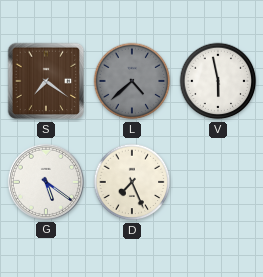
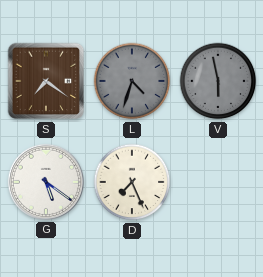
L: 4:38 -> 4:33
V dial: white -> grey
